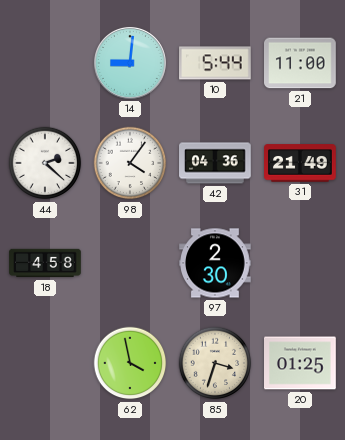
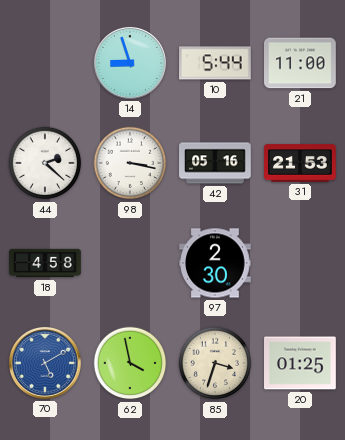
14: 9:01 -> 8:57
98: 4:06 -> 3:17
42: 04:36 -> 05:16
31: 21:49 -> 21:53
70: none -> 5:10
